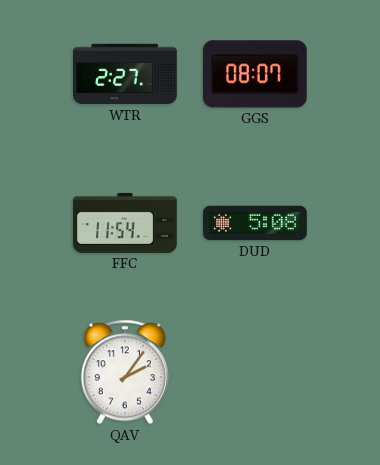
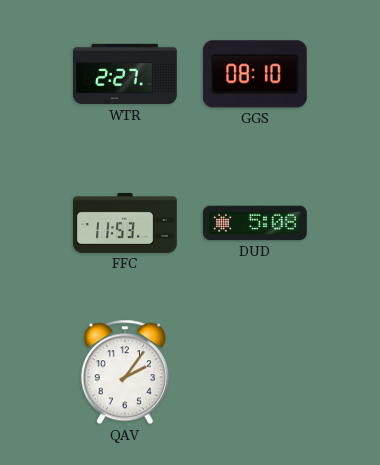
GGS: 08:07 -> 08:10
FFC: 11:54 -> 11:53
